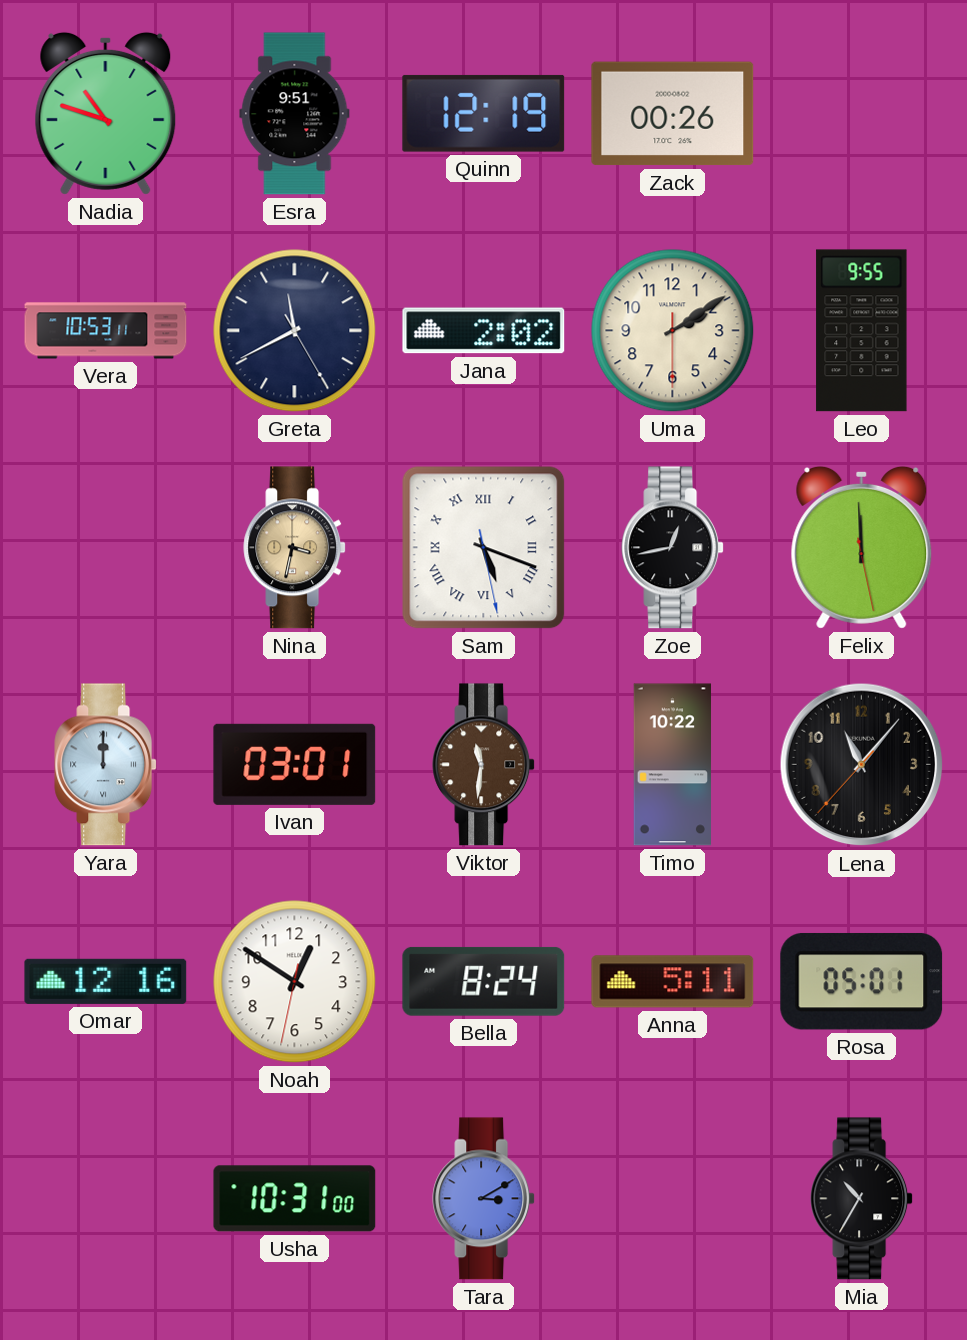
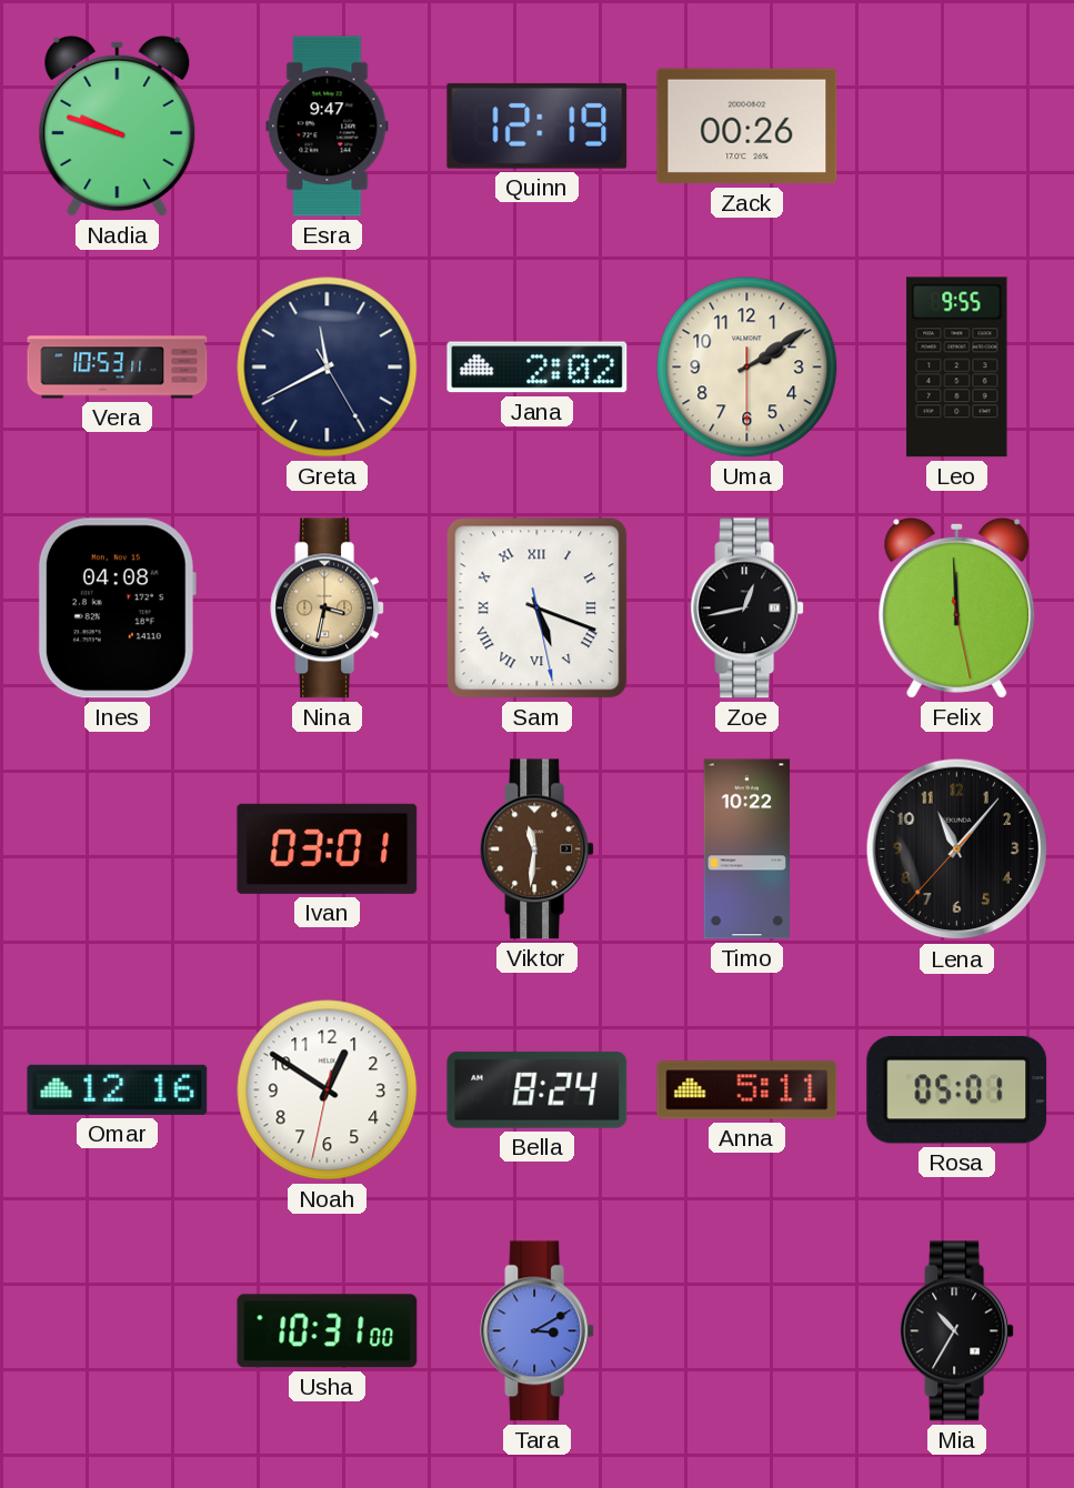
Nadia: 10:48 -> 9:48
Esra: 9:51 -> 9:47
Ines: none -> 04:08
Yara: 12:00 -> none
